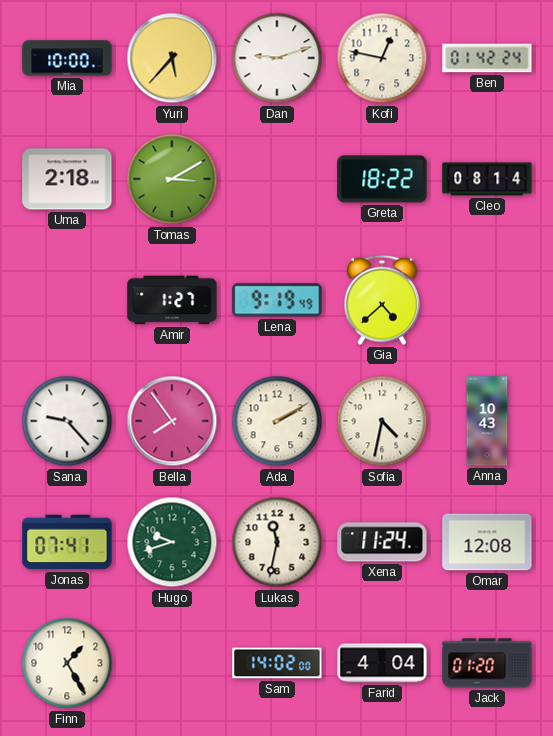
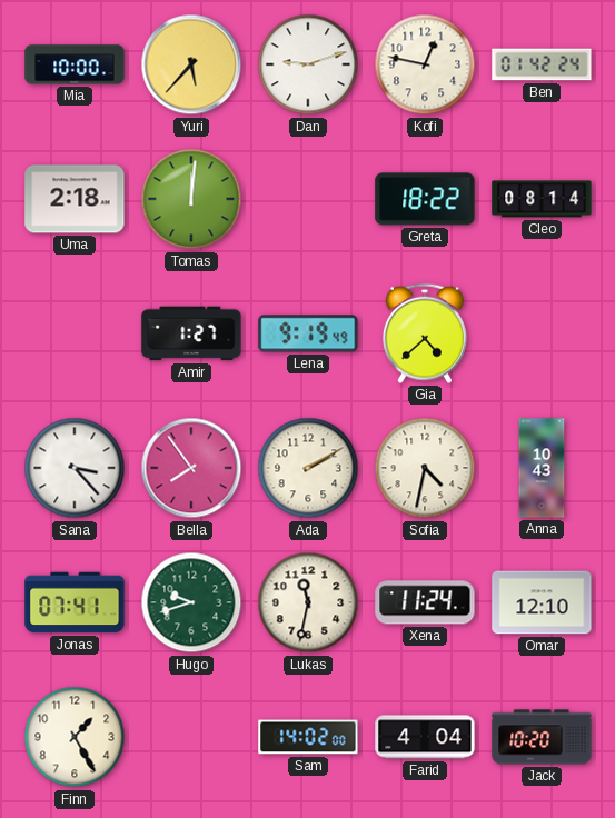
Tomas: 3:10 -> 12:01
Sana: 9:23 -> 3:23
Omar: 12:08 -> 12:10
Jack: 01:20 -> 10:20
